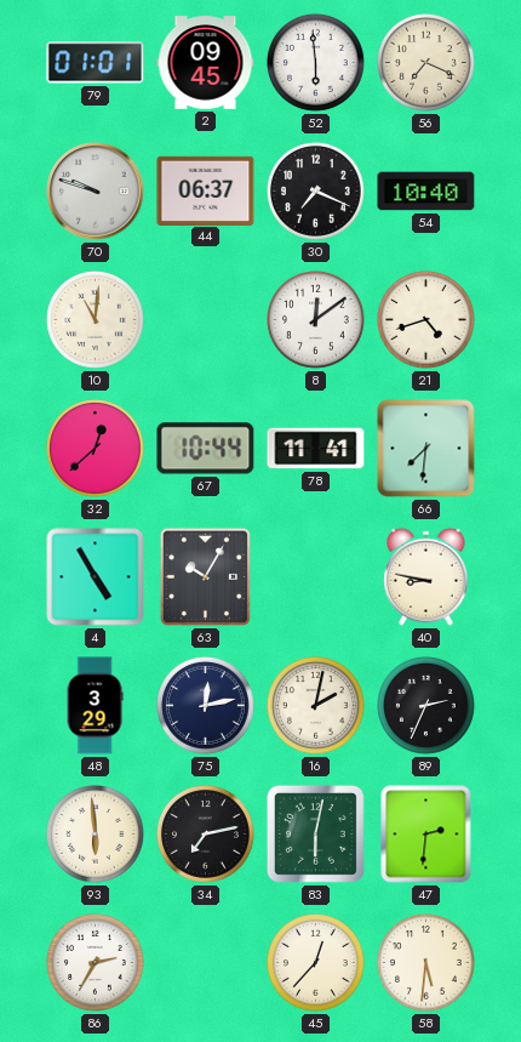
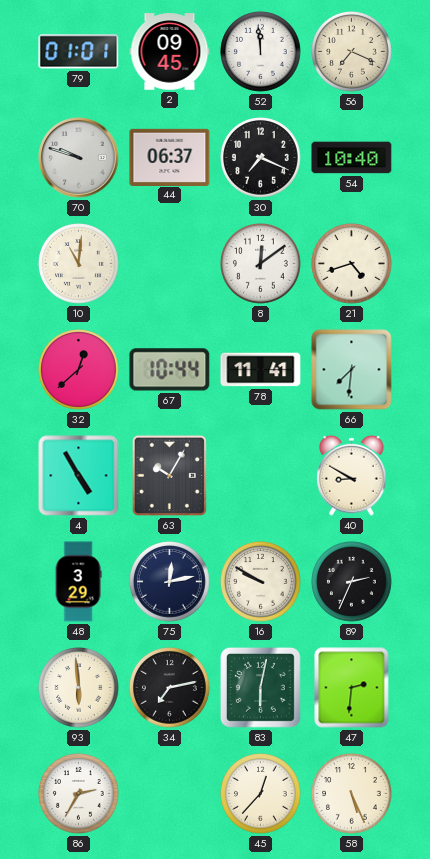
52: 5:59 -> 11:59
40: 8:47 -> 8:50
16: 2:02 -> 9:50
58: 5:31 -> 5:26
